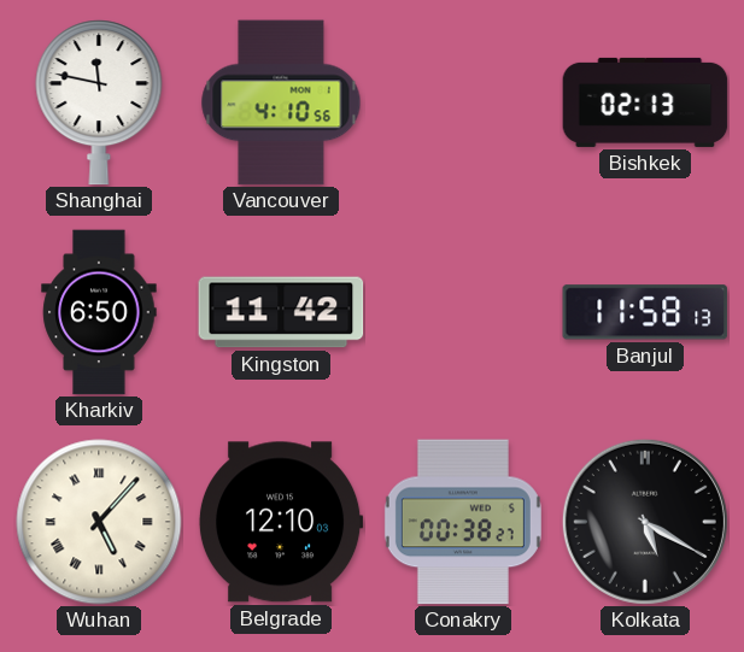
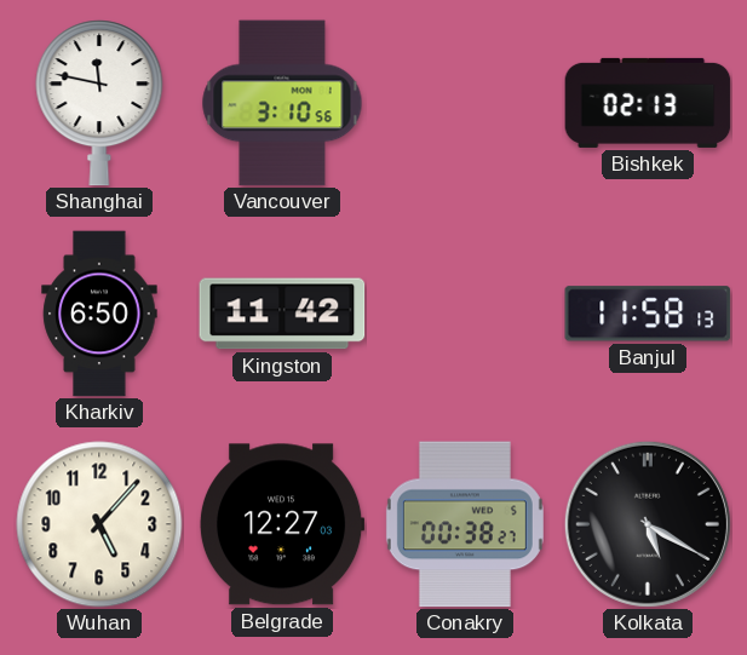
Vancouver: 4:10 -> 3:10
Wuhan numerals: Roman -> Arabic
Belgrade: 12:10 -> 12:27
